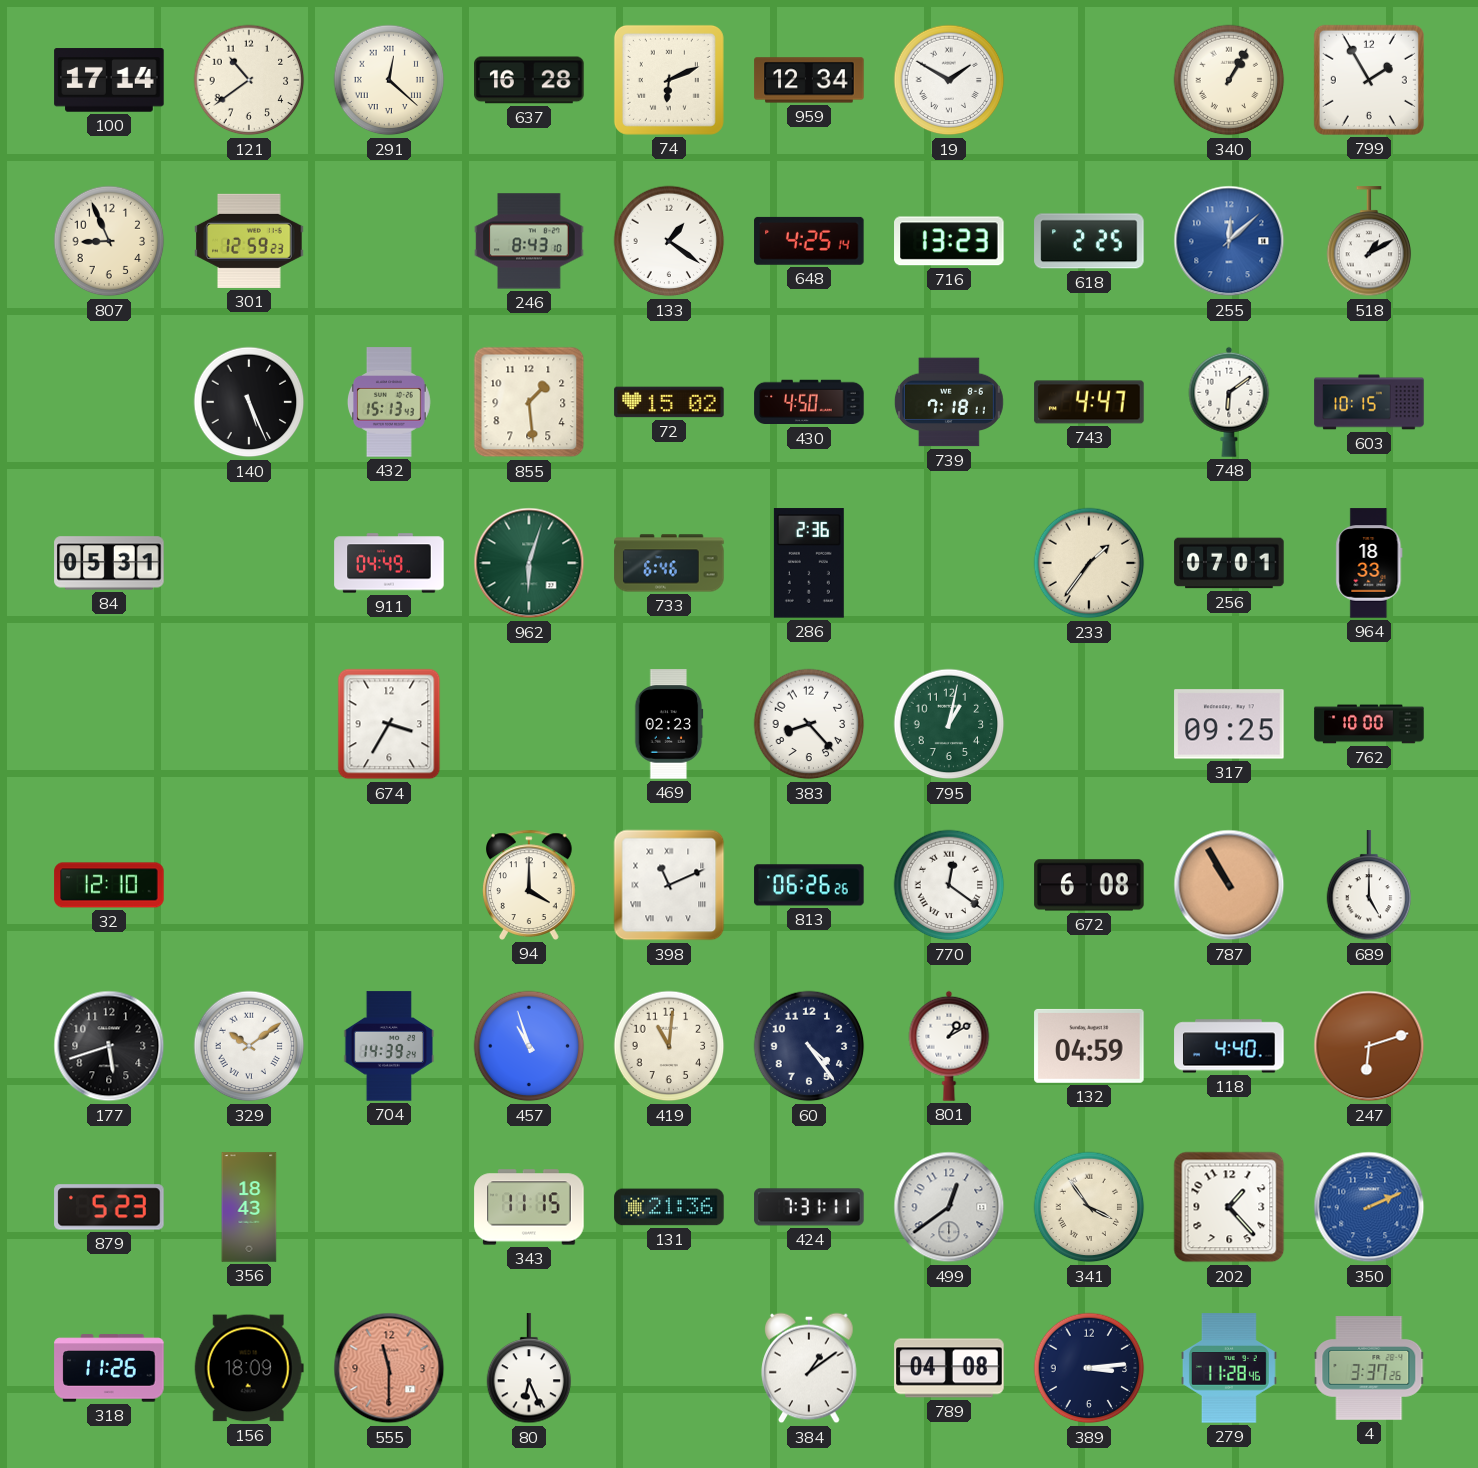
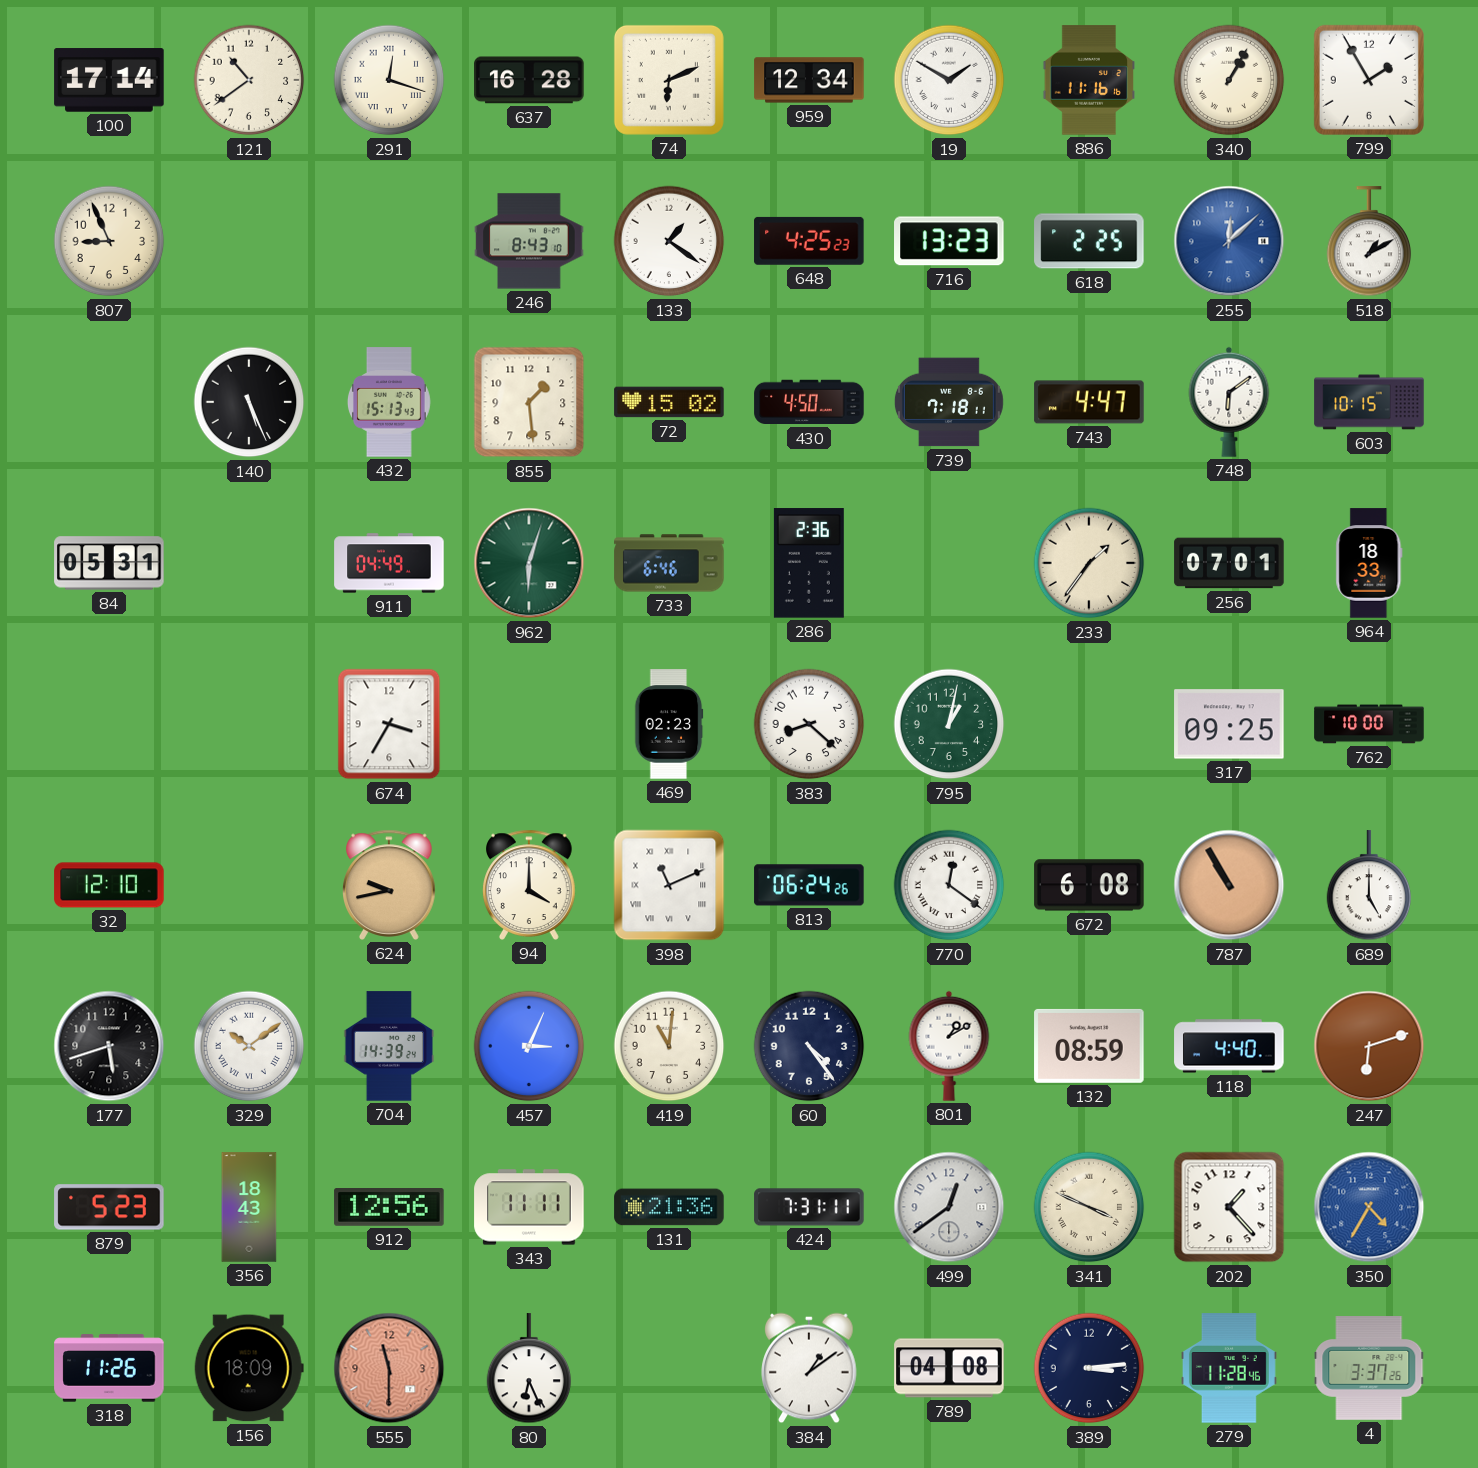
291: 12:22 -> 12:18
886: none -> 11:16
301: 12:59 -> none
648: 4:25:14 -> 4:25:23
383: 8:23 -> 8:22
624: none -> 9:43
813: 06:26 -> 06:24
457: 10:57 -> 3:04
132: 04:59 -> 08:59
912: none -> 12:56
343: 11:15 -> 11:11
341: 3:54 -> 3:49
350: 2:11 -> 4:35
